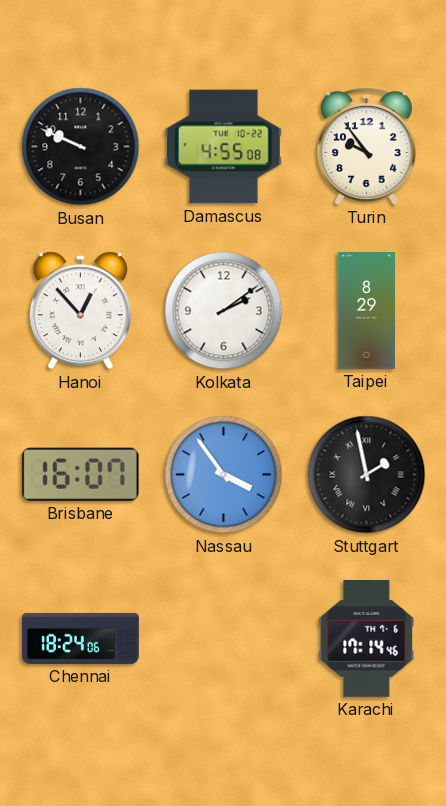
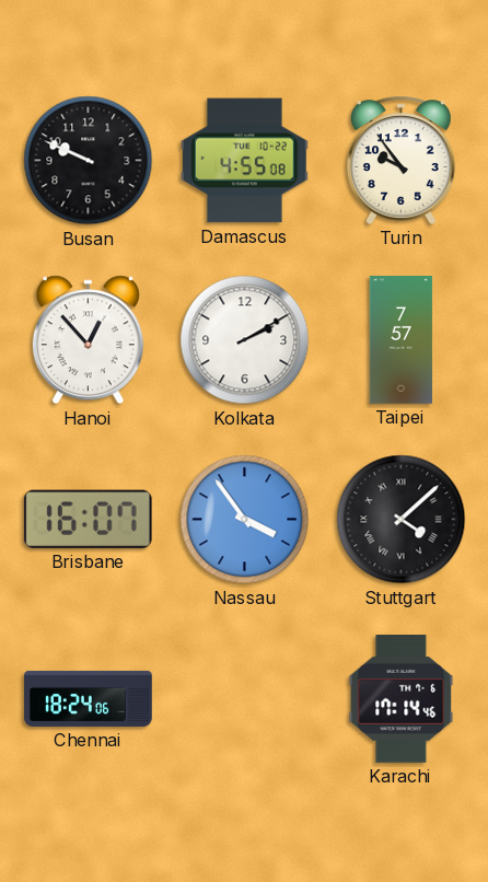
Kolkata: 2:09 -> 2:10
Taipei: 8:29 -> 7:57
Stuttgart: 1:58 -> 4:08
